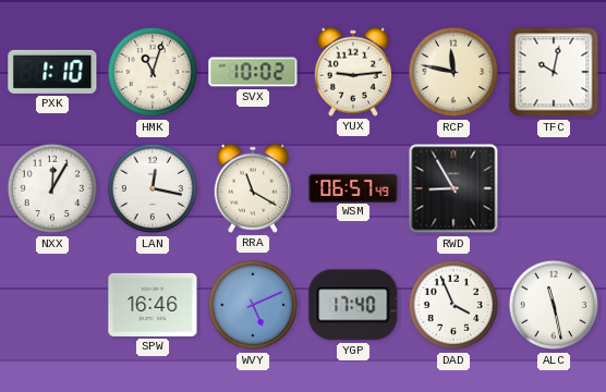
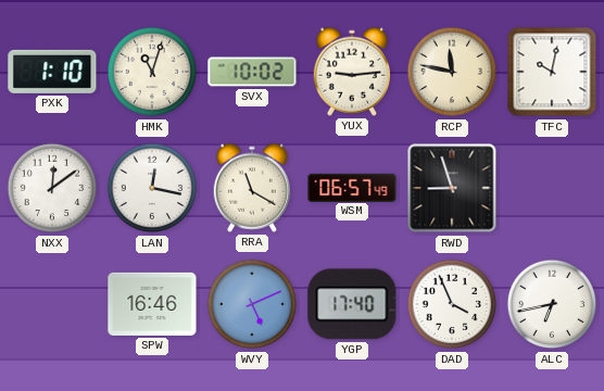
NXX: 12:05 -> 12:09
RWD: 8:55 -> 8:57
ALC: 11:28 -> 6:43
